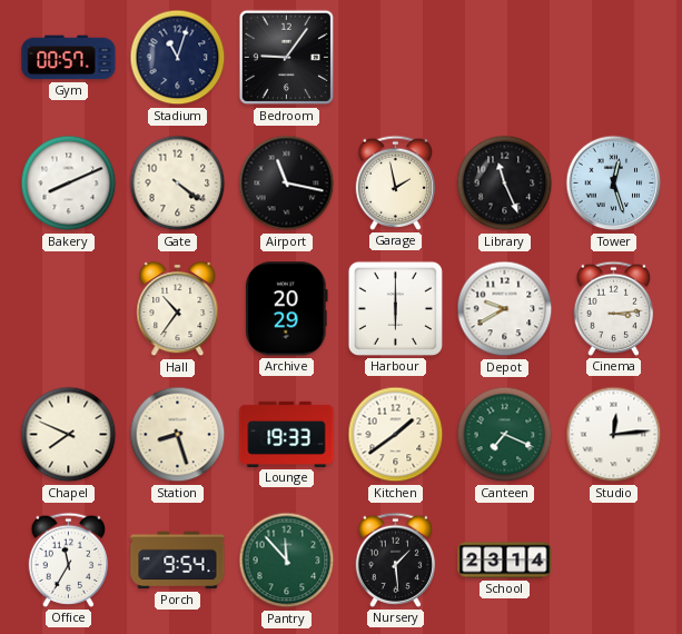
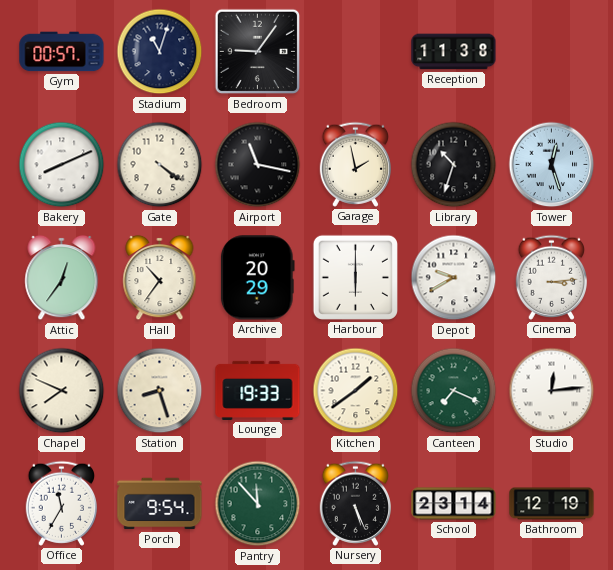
Reception: none -> 11:38
Library: 11:26 -> 10:33
Attic: none -> 12:36
Nursery: 1:29 -> 5:26
Bathroom: none -> 12:19
